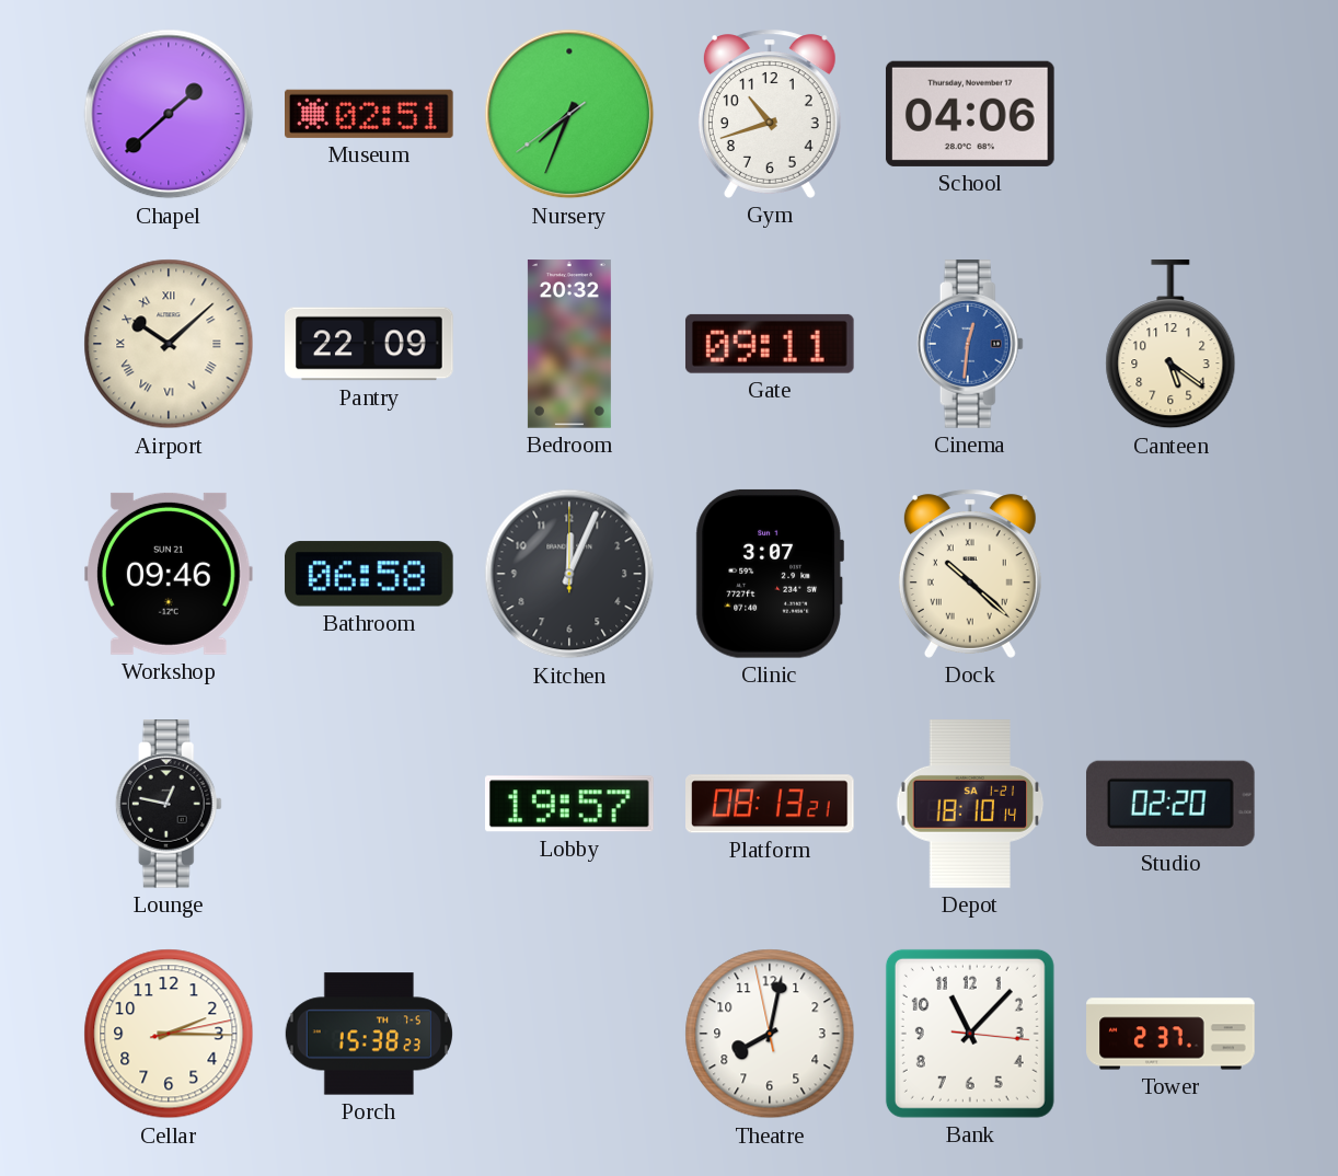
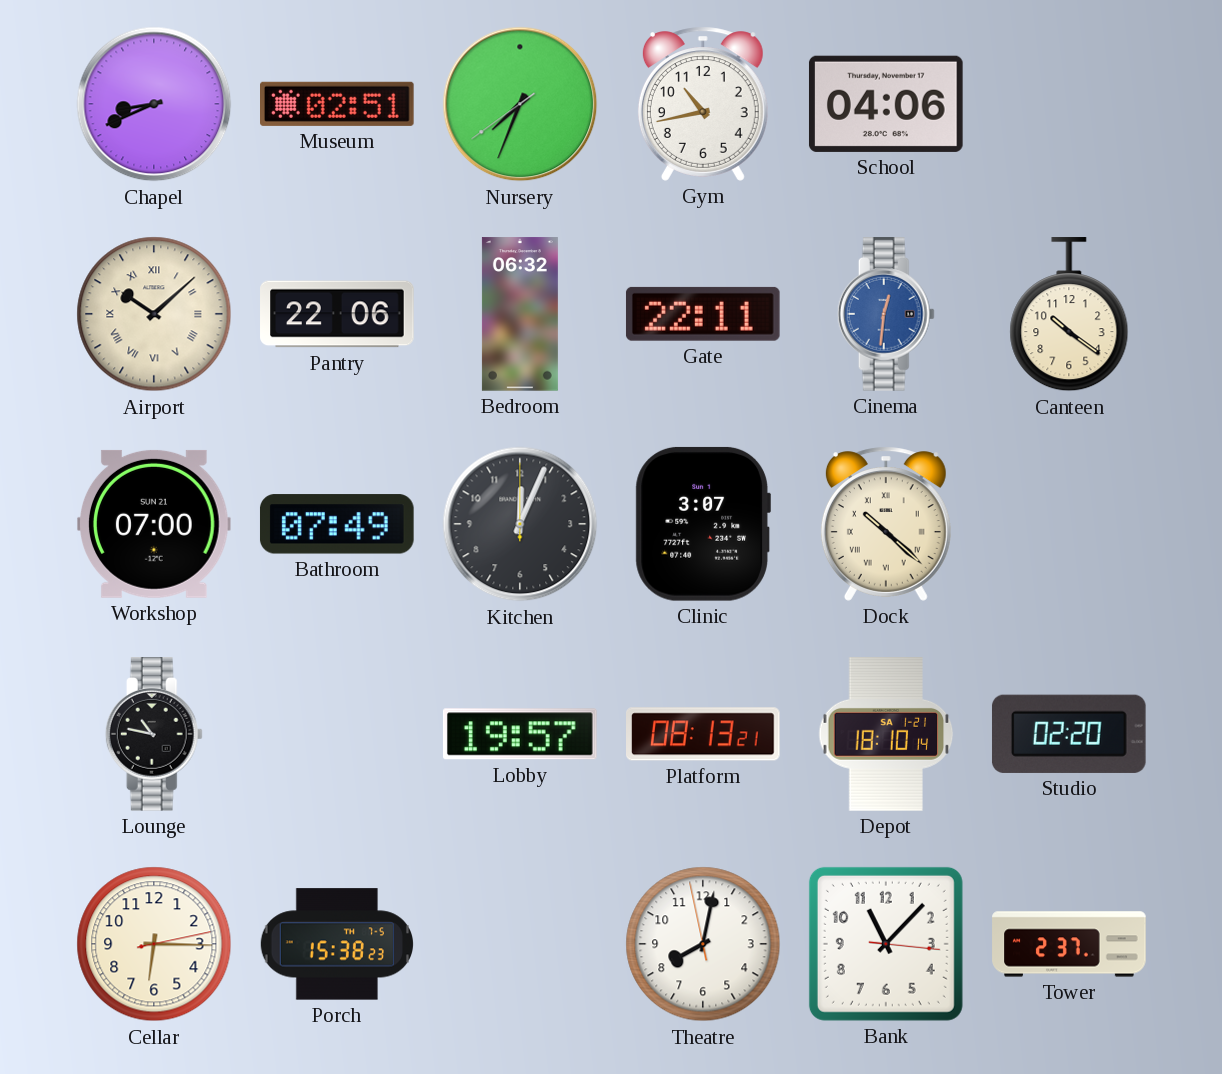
Chapel: 1:38 -> 8:41
Gym: 10:42 -> 10:43
Pantry: 22:09 -> 22:06
Bedroom: 20:32 -> 06:32
Gate: 09:11 -> 22:11
Canteen: 5:21 -> 10:21
Workshop: 09:46 -> 07:00
Bathroom: 06:58 -> 07:49
Lounge: 12:47 -> 10:47
Cellar: 2:15 -> 6:15
